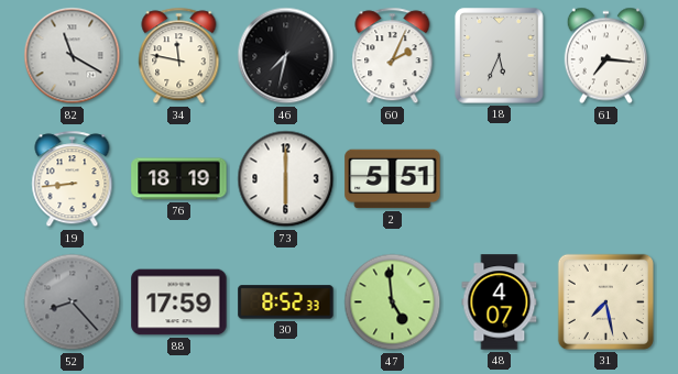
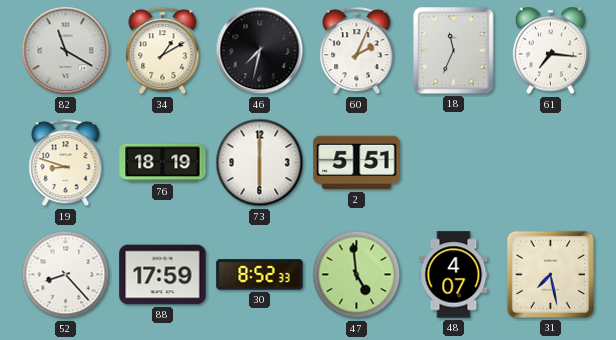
34: 11:47 -> 1:10
18: 5:34 -> 11:34
19: 8:44 -> 8:48
52 dial: grey -> white
